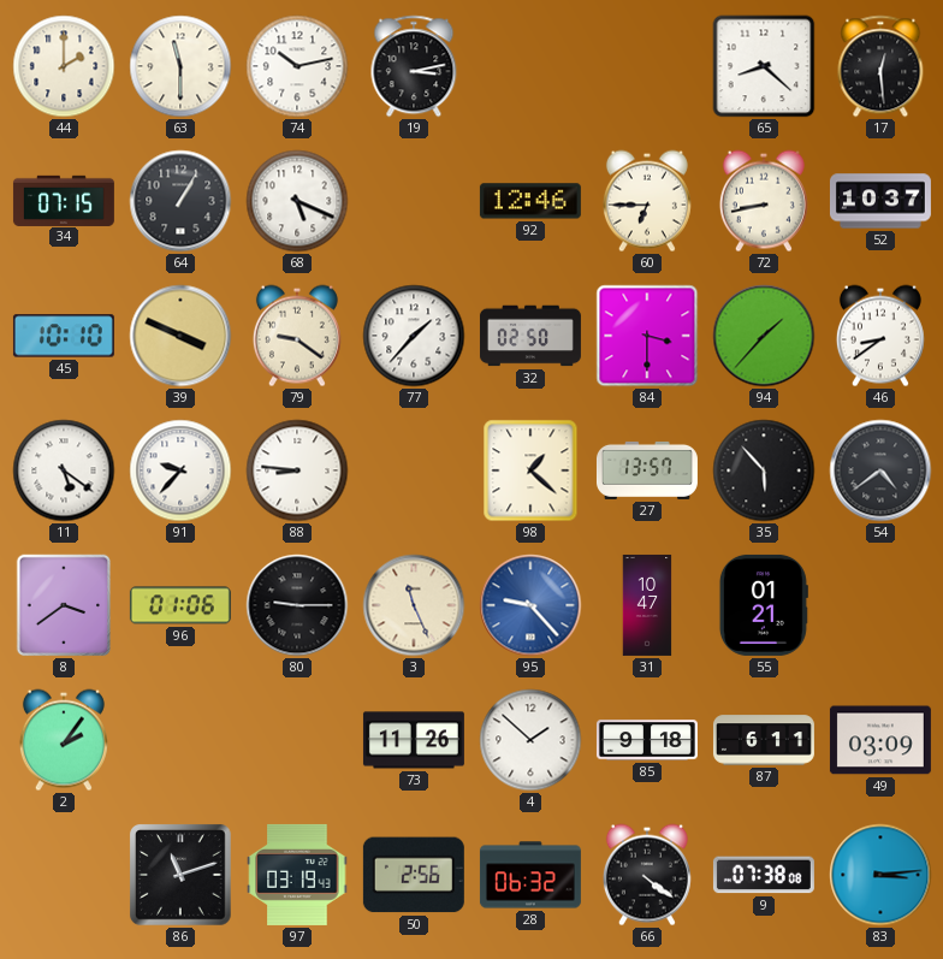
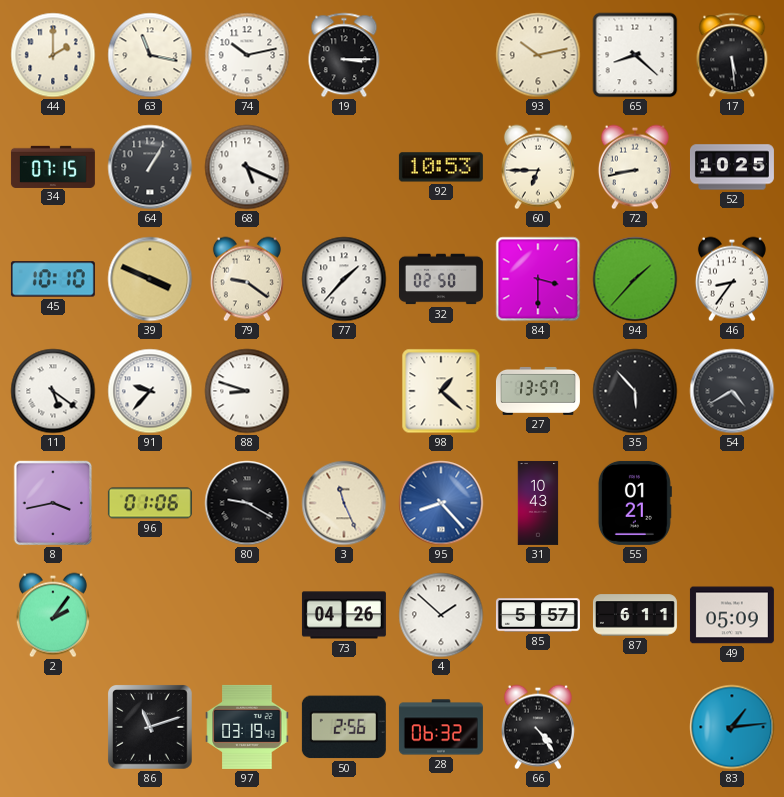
63: 11:30 -> 11:17
19: 3:13 -> 3:15
93: none -> 10:13
17: 12:29 -> 5:29
92: 12:46 -> 10:53
52: 10:37 -> 10:25
46: 8:39 -> 8:36
88: 8:46 -> 8:48
54: 4:39 -> 4:40
8: 3:39 -> 3:43
80: 9:15 -> 9:20
95: 9:23 -> 8:23
31: 10:47 -> 10:43
73: 11:26 -> 04:26
85: 9:18 -> 5:57
49: 03:09 -> 05:09
66: 4:21 -> 4:24
9: 07:38 -> none
83: 3:14 -> 1:14
